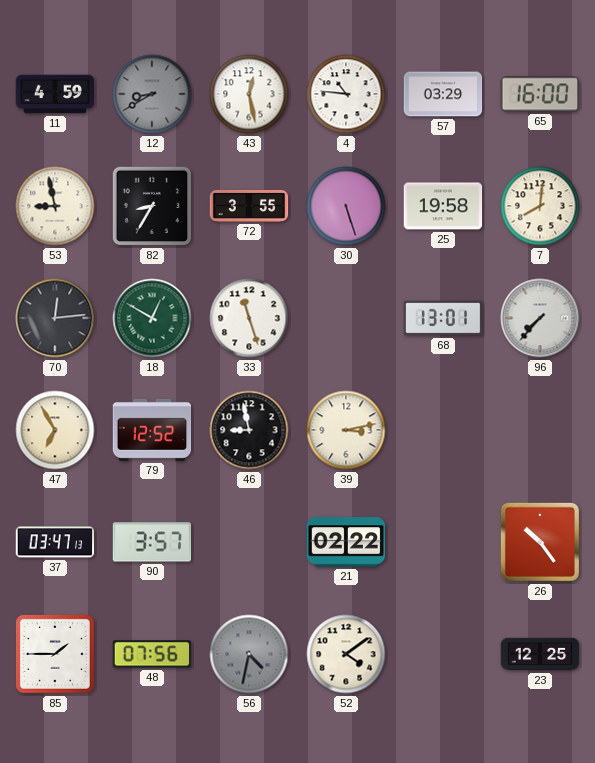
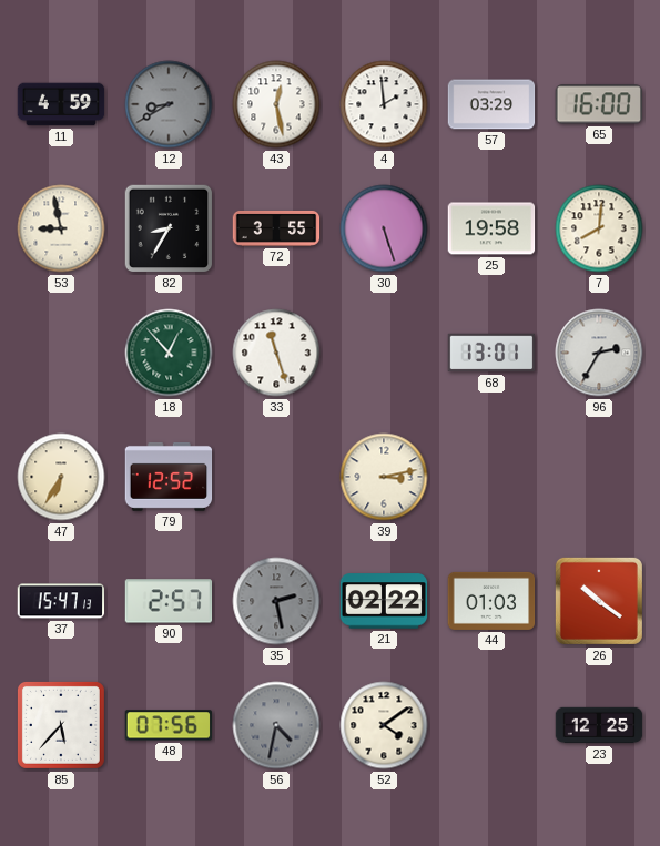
4: 10:46 -> 1:59
70: 12:14 -> none
18: 12:50 -> 12:53
96: 7:37 -> 2:35
47: 6:55 -> 6:35
46: 8:58 -> none
37: 03:47 -> 15:47
90: 3:57 -> 2:57
35: none -> 2:28
44: none -> 01:03
26: 10:24 -> 10:21
85: 1:45 -> 5:37
